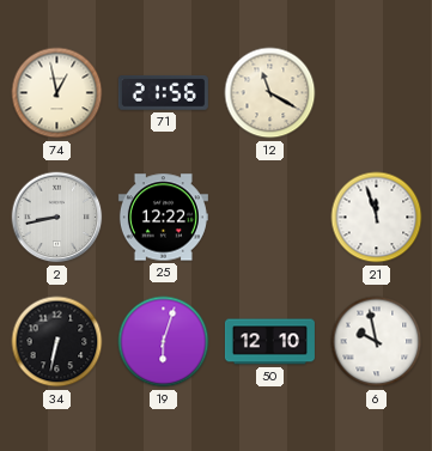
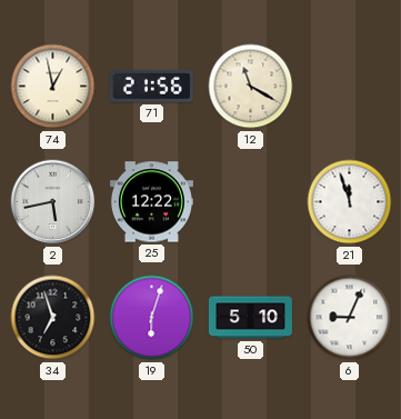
2: 8:43 -> 5:43
34: 6:32 -> 6:57
50: 12:10 -> 5:10
6: 9:58 -> 9:04
